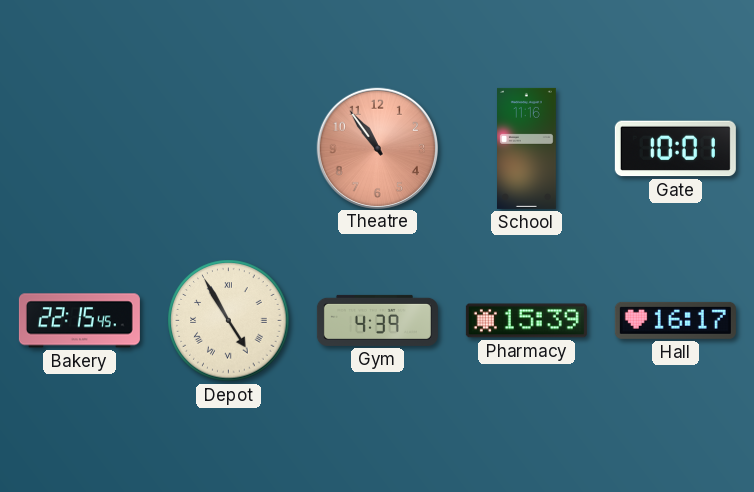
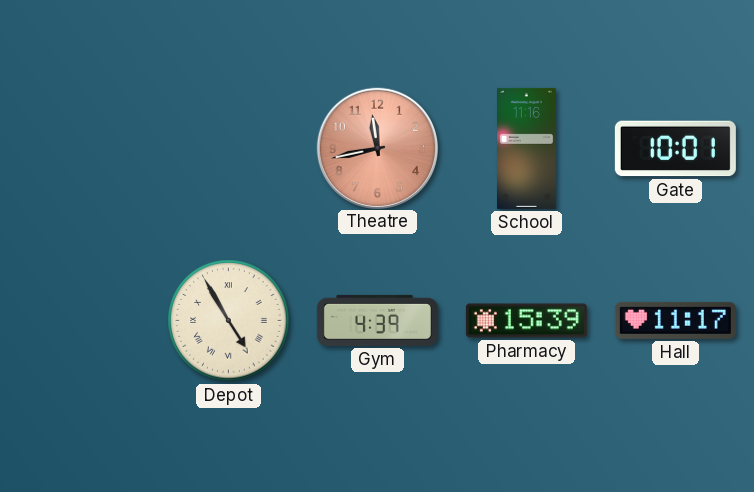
Theatre: 10:54 -> 11:43
Bakery: 22:15 -> none
Hall: 16:17 -> 11:17
